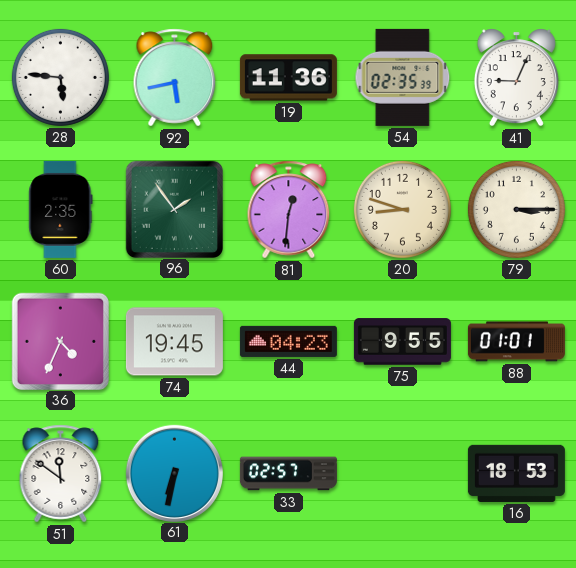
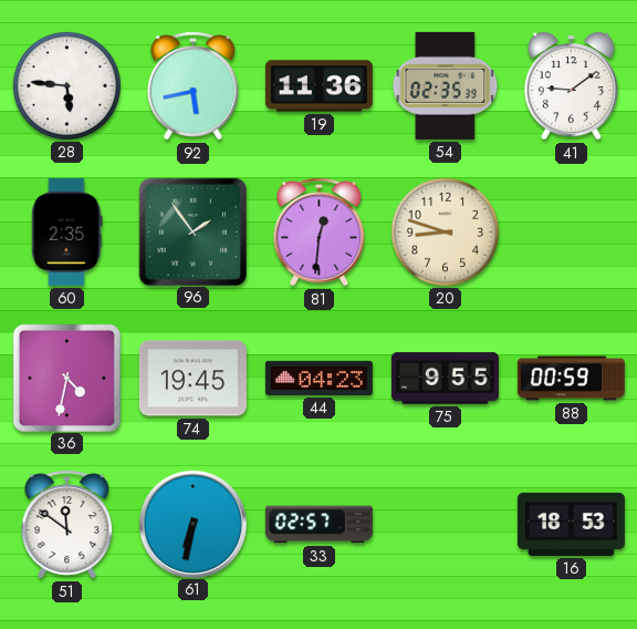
41: 9:04 -> 9:09
79: 3:15 -> none
36: 4:34 -> 4:32
88: 01:01 -> 00:59
